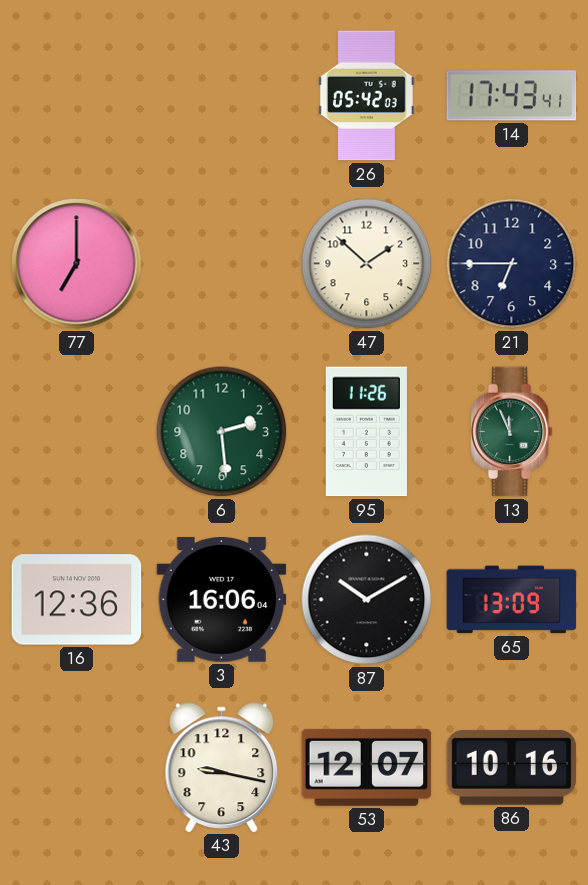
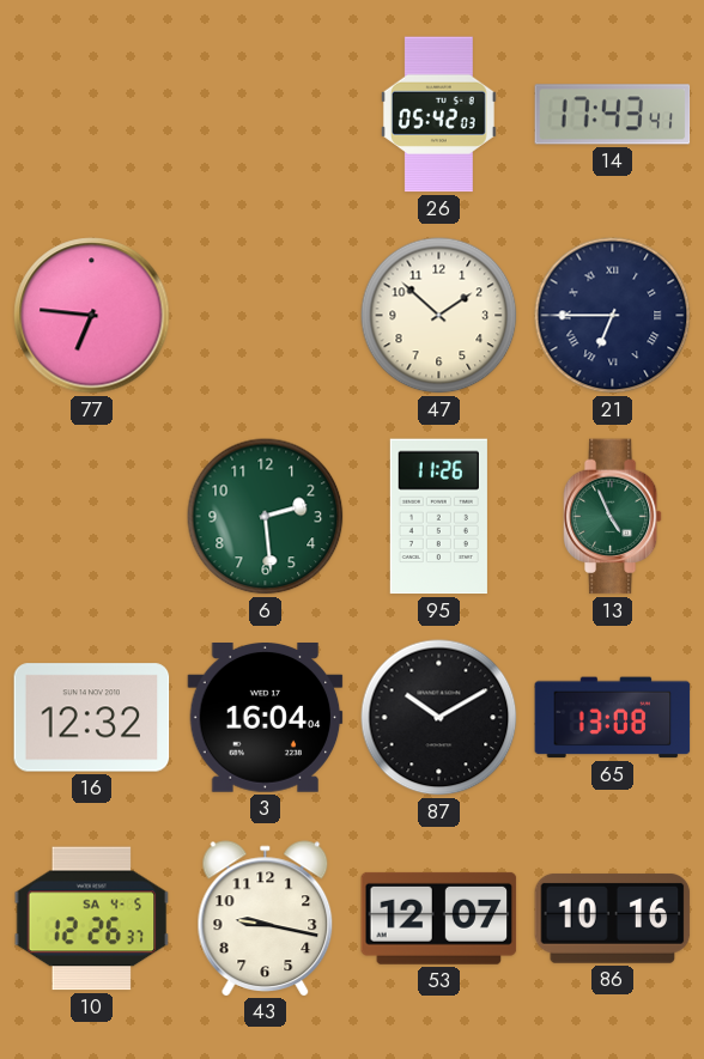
77: 7:00 -> 6:46
21 numerals: Arabic -> Roman
13: 11:56 -> 4:56
16: 12:36 -> 12:32
3: 16:06 -> 16:04
65: 13:09 -> 13:08
10: none -> 12:26
